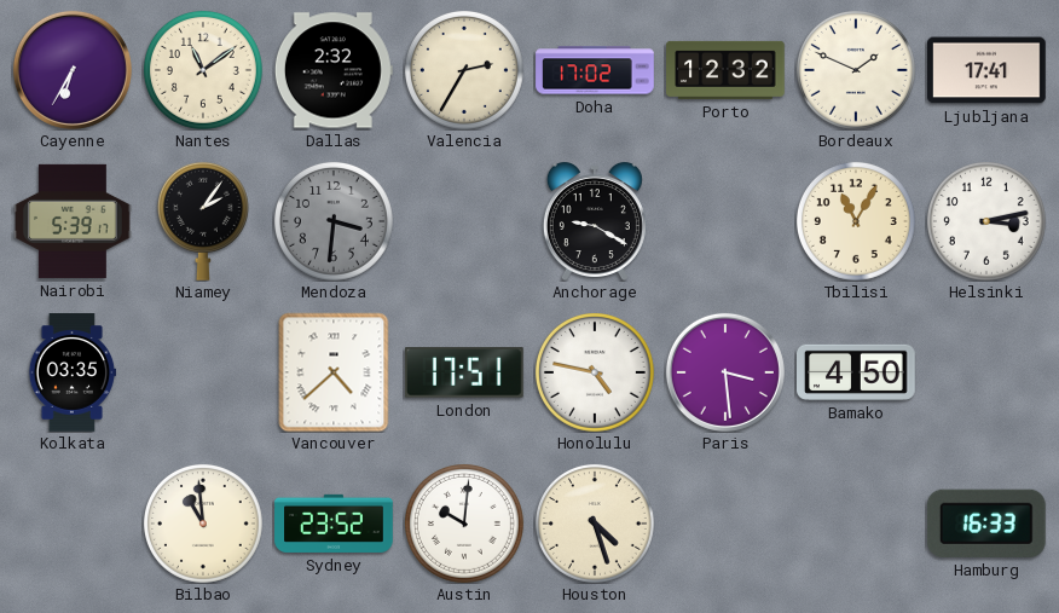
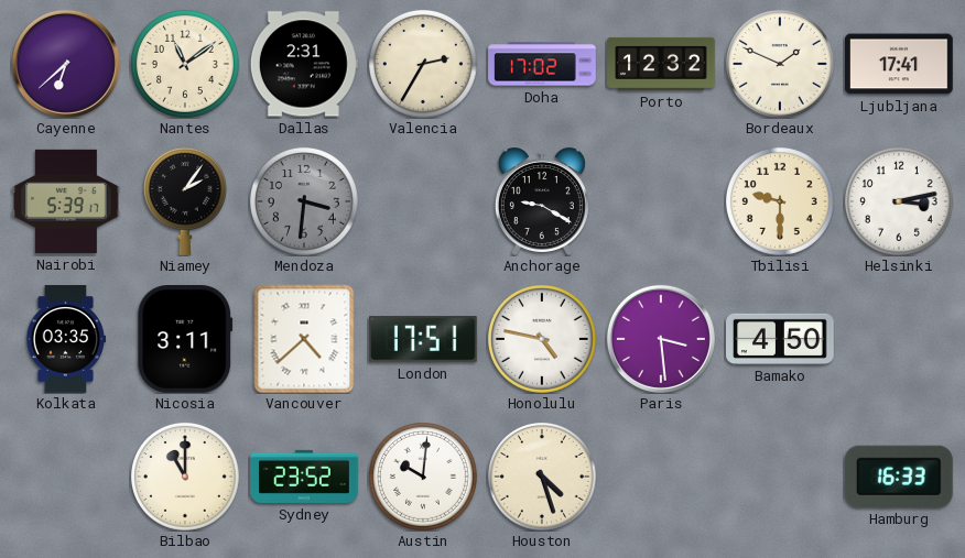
Cayenne: 6:35 -> 6:38
Dallas: 2:32 -> 2:31
Tbilisi: 11:05 -> 9:30
Nicosia: none -> 3:11
Bilbao: 10:59 -> 11:00
